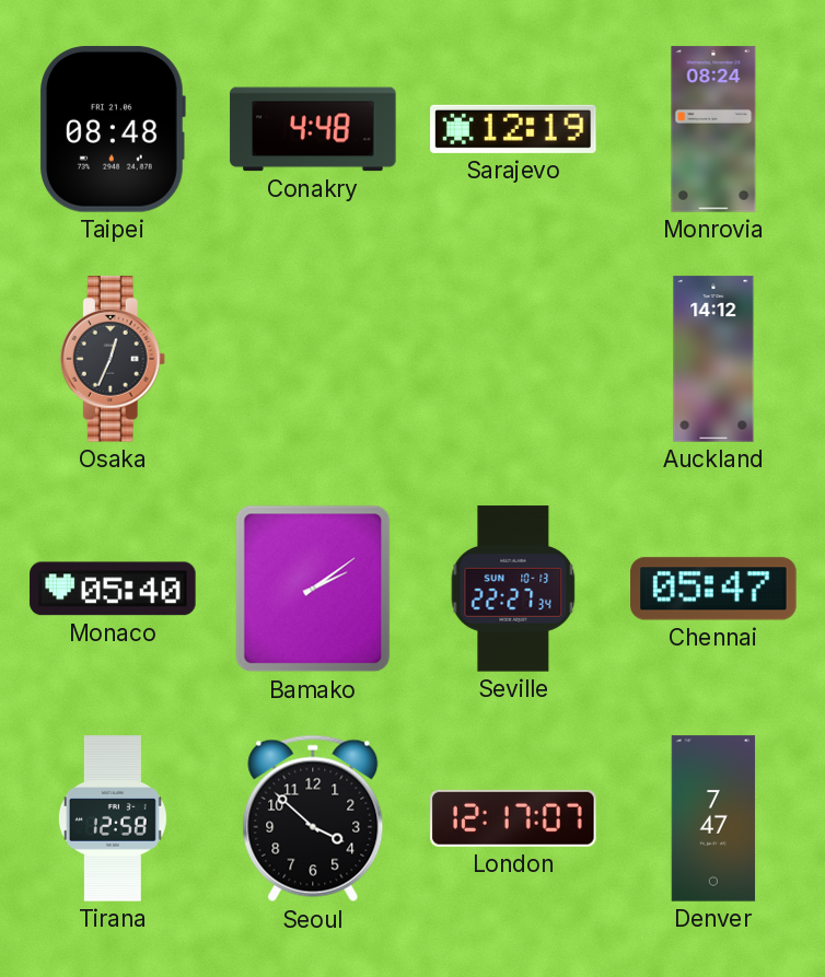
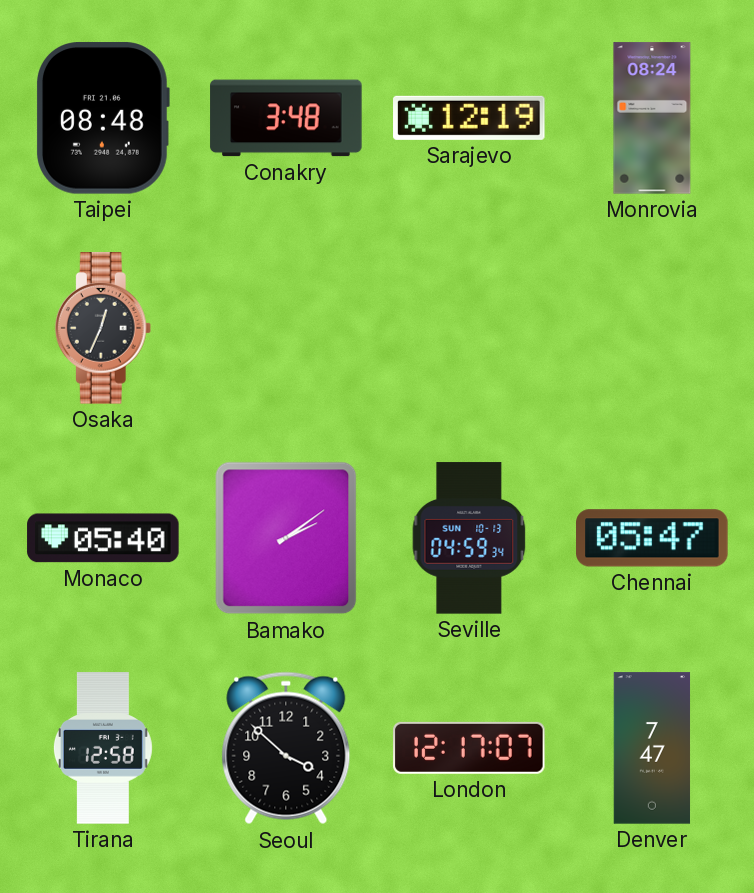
Conakry: 4:48 -> 3:48
Auckland: 14:12 -> none
Seville: 22:27 -> 04:59
